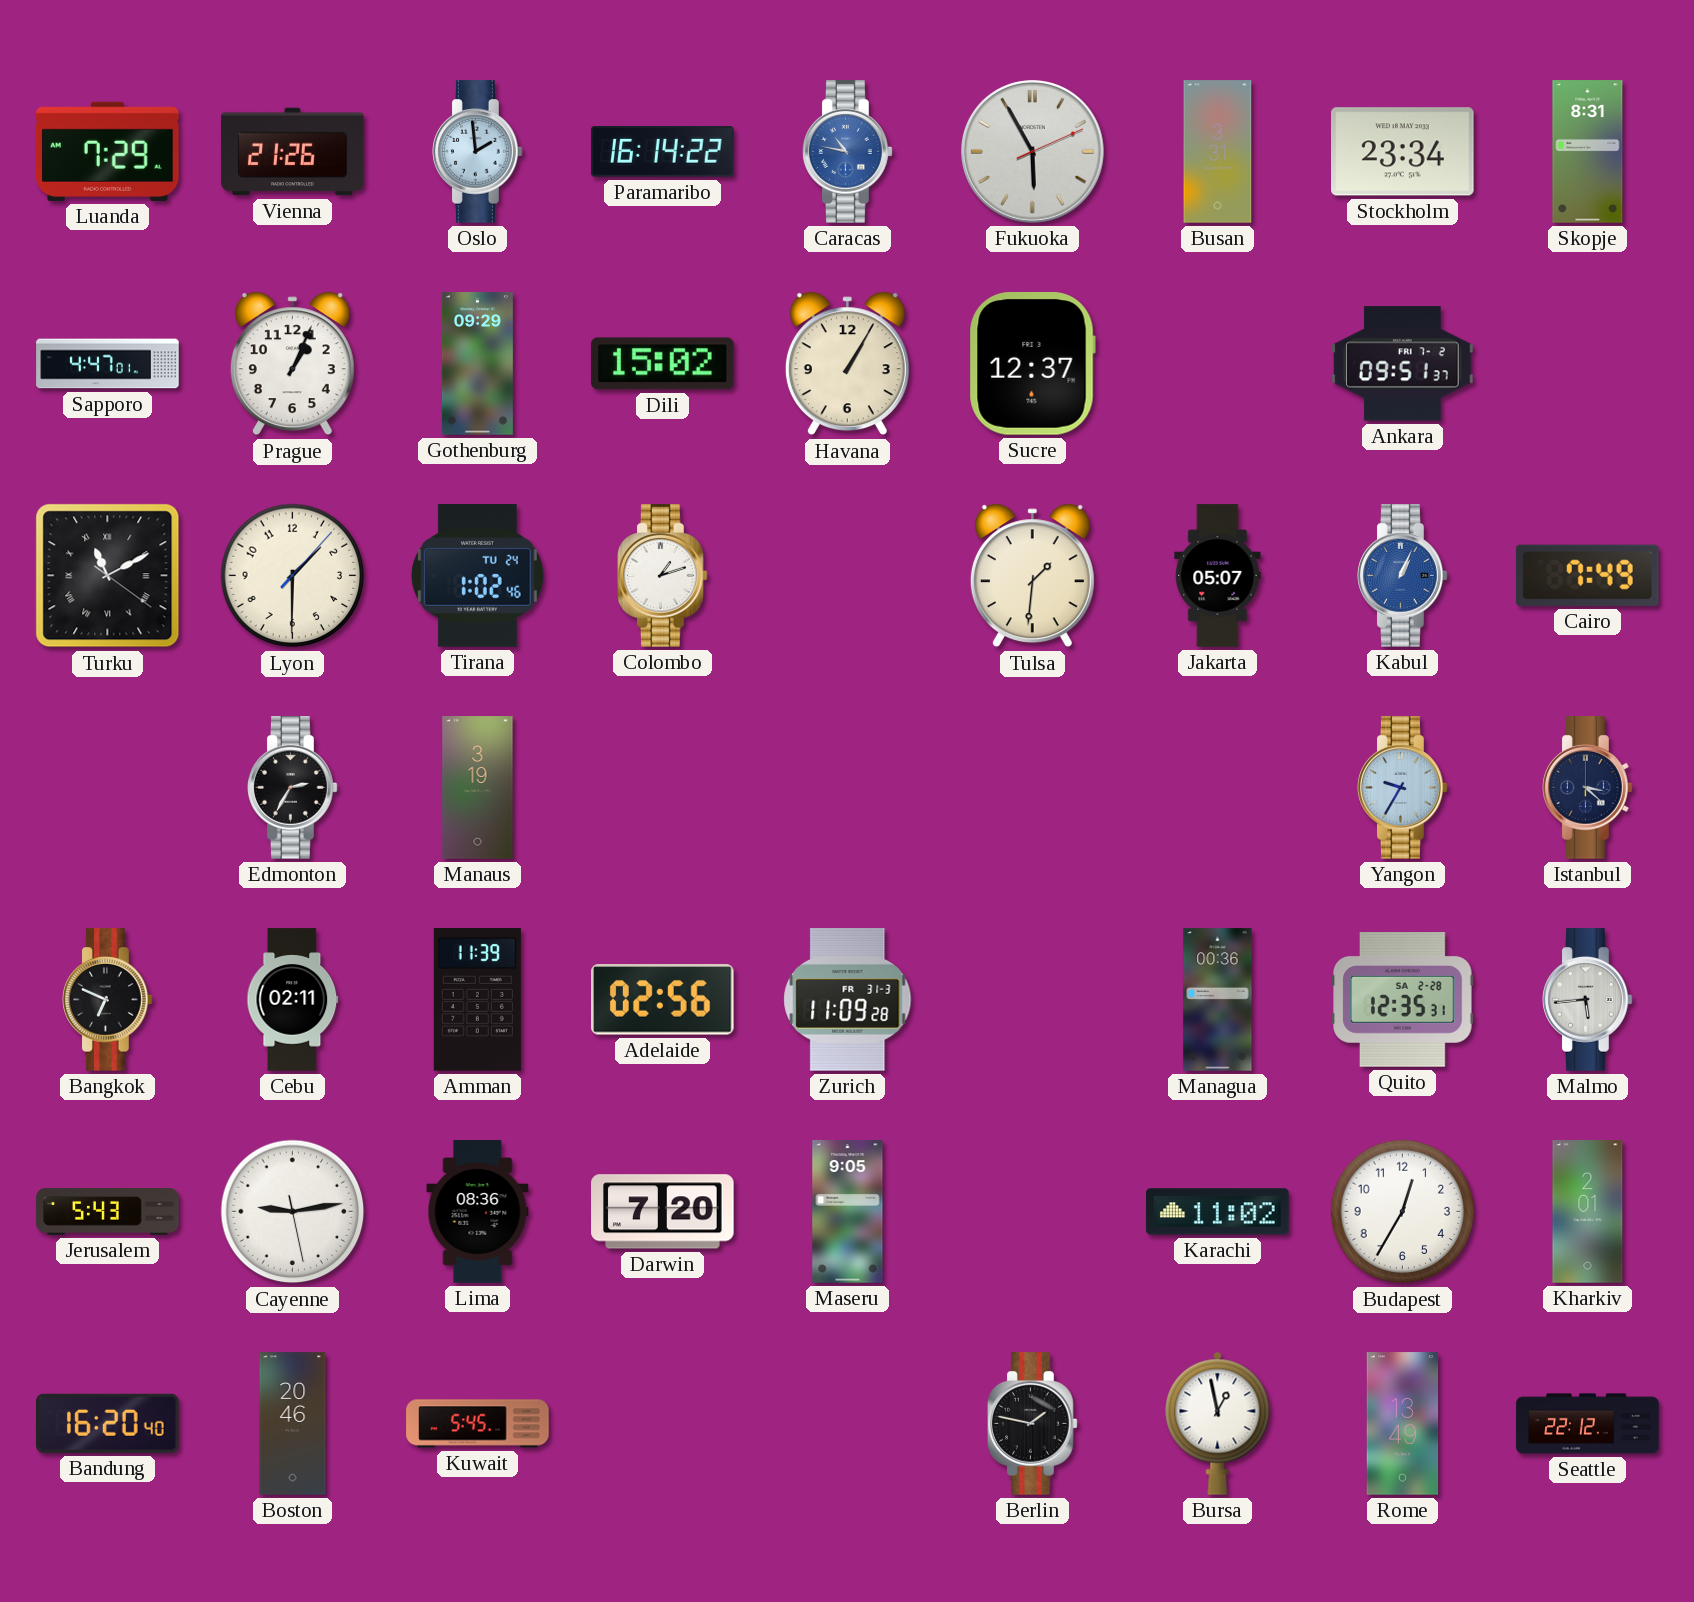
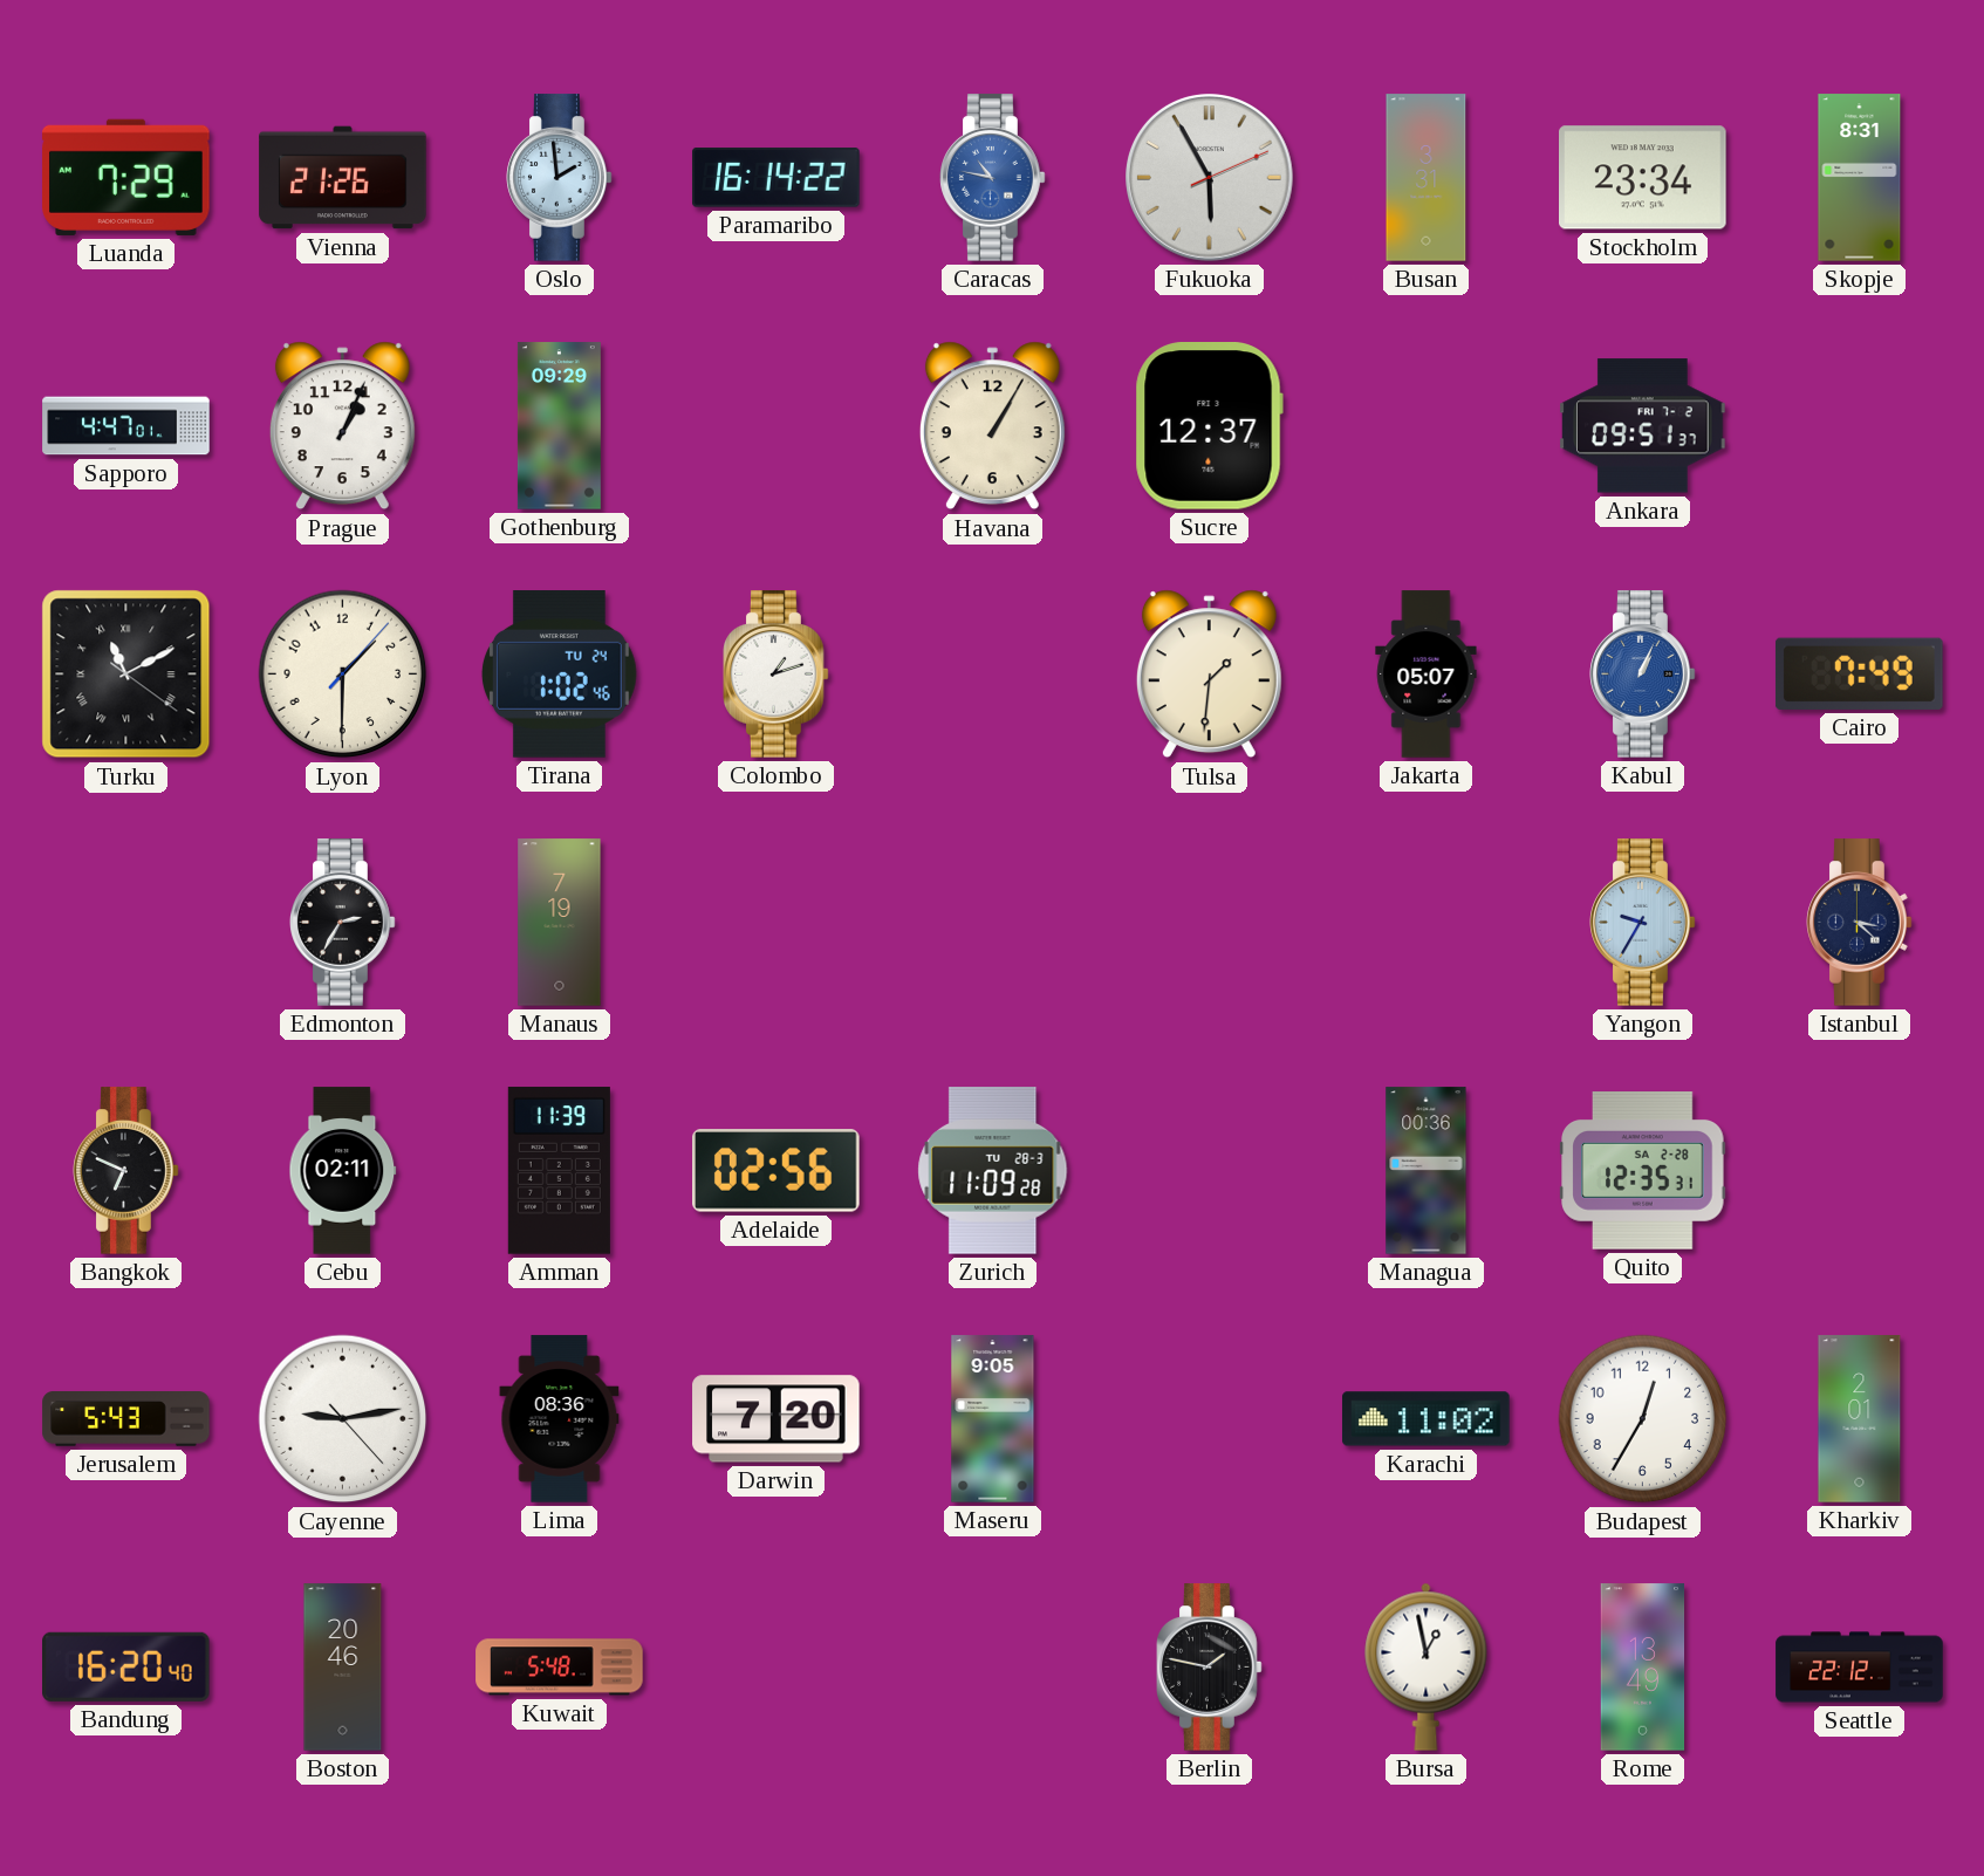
Dili: 15:02 -> none
Manaus: 3:19 -> 7:19
Zurich date: FR 31-3 -> TU 28-3
Malmo: 5:44 -> none
Cayenne: 9:13:28 -> 9:13:23
Kuwait: 5:45 -> 5:48
